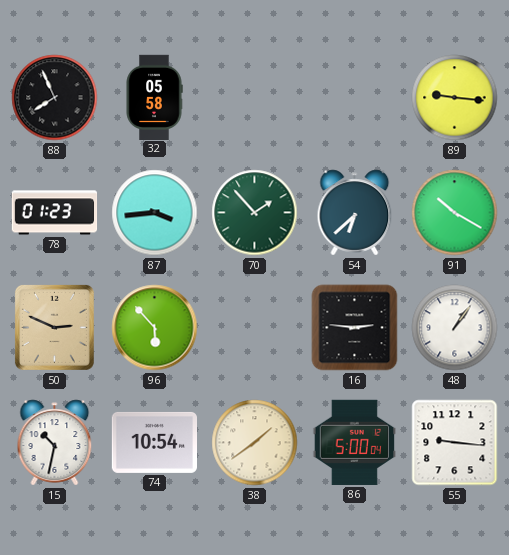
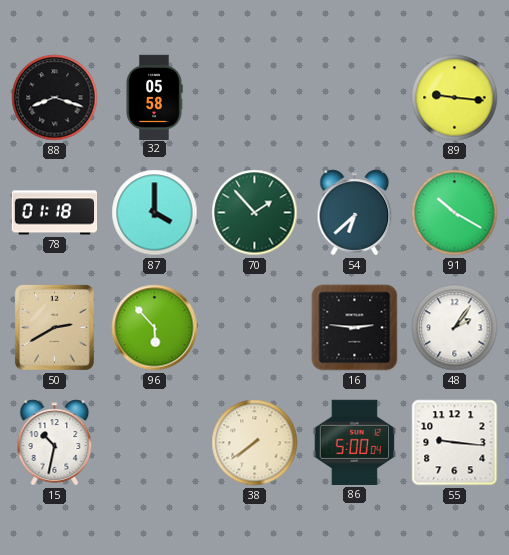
88: 7:56 -> 8:18
78: 01:23 -> 01:18
87: 3:44 -> 4:00
50: 2:49 -> 2:40
48: 1:06 -> 2:06
74: 10:54 -> none
38: 1:39 -> 7:39
